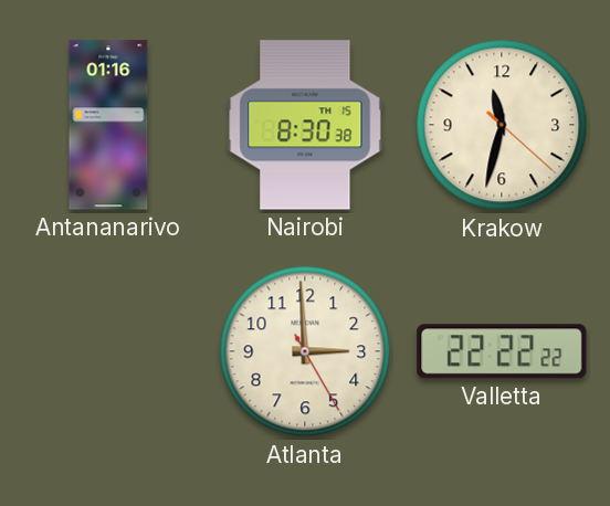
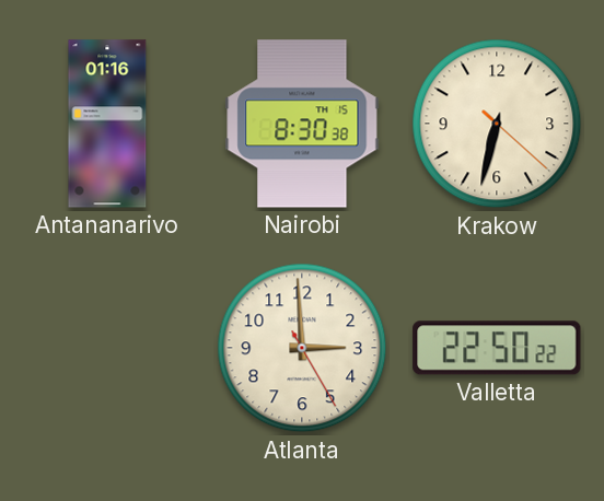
Krakow: 11:32 -> 6:32
Valletta: 22:22 -> 22:50
